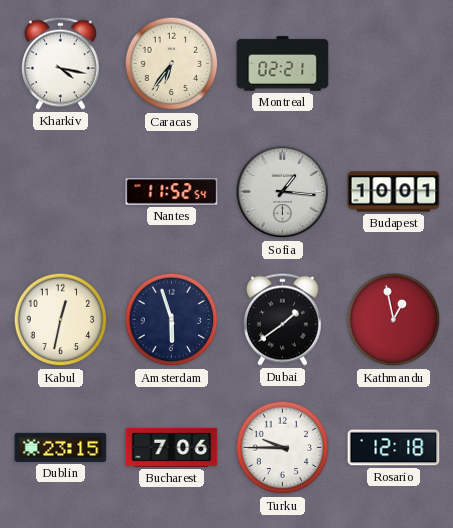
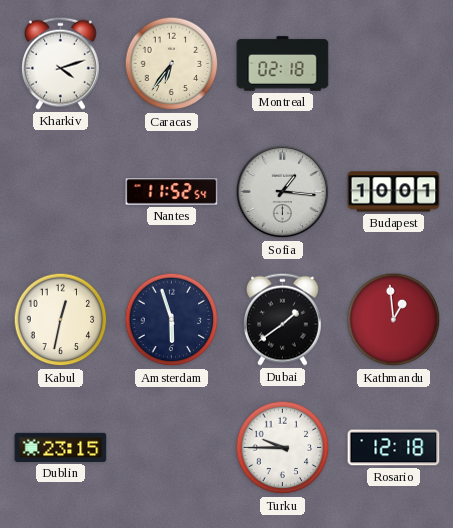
Kharkiv: 4:17 -> 4:12
Montreal: 02:21 -> 02:18
Kathmandu: 12:58 -> 12:59
Bucharest: 7:06 -> none
